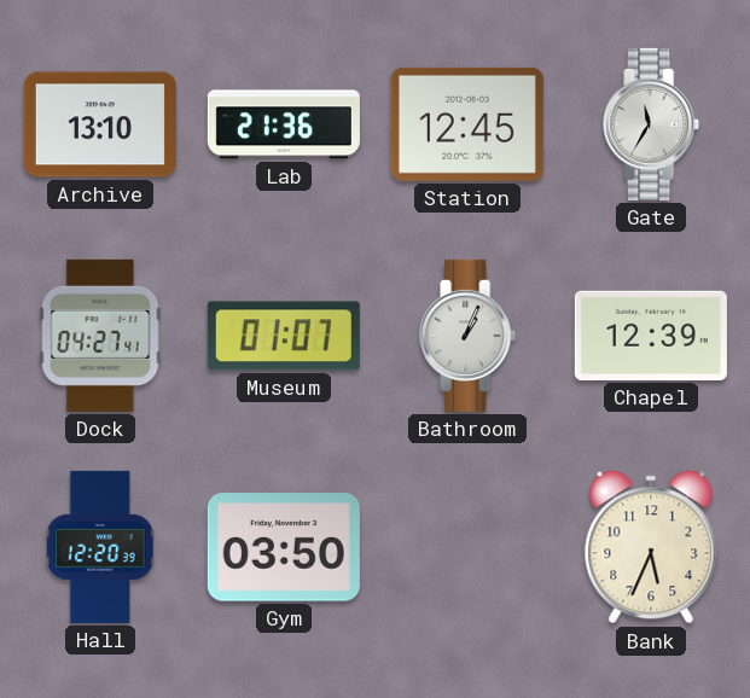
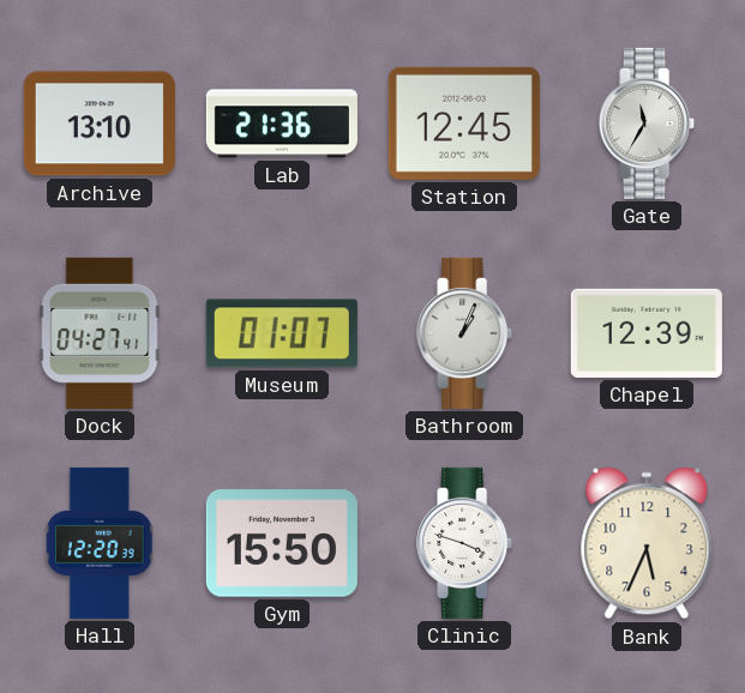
Gym: 03:50 -> 15:50
Clinic: none -> 3:48
